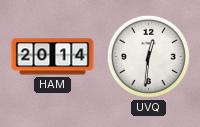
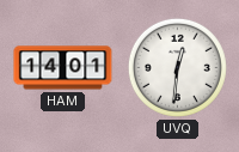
HAM: 20:14 -> 14:01
